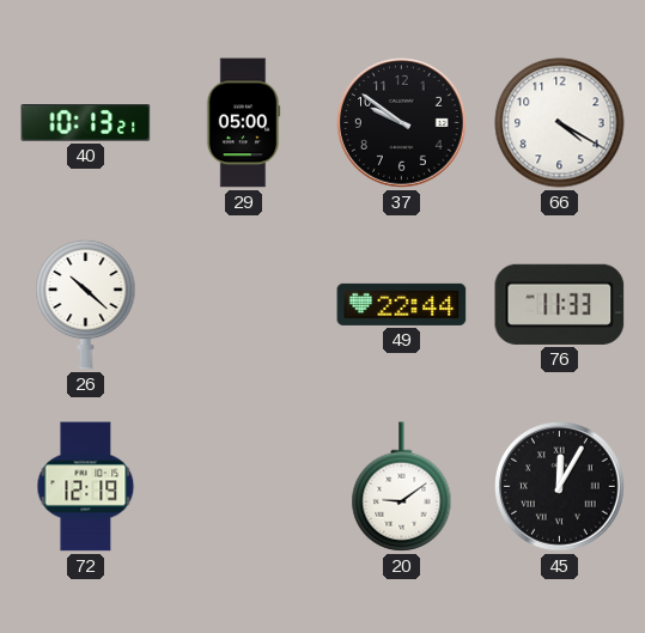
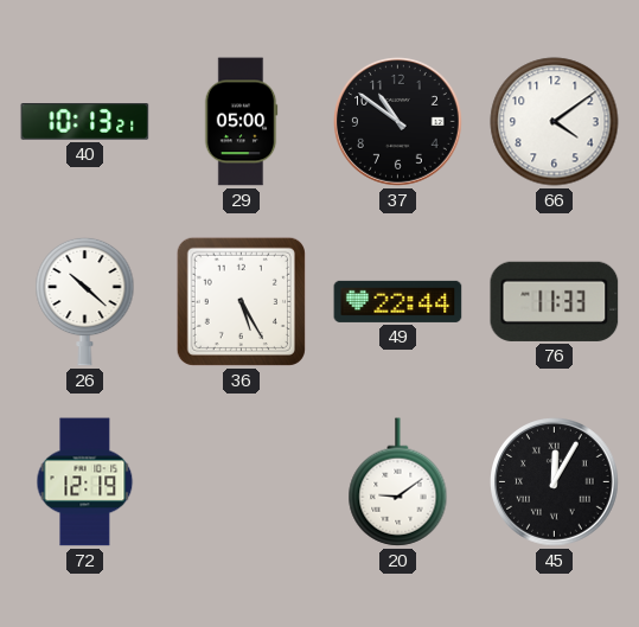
37: 9:51 -> 10:51
66: 4:20 -> 4:09
36: none -> 5:25
